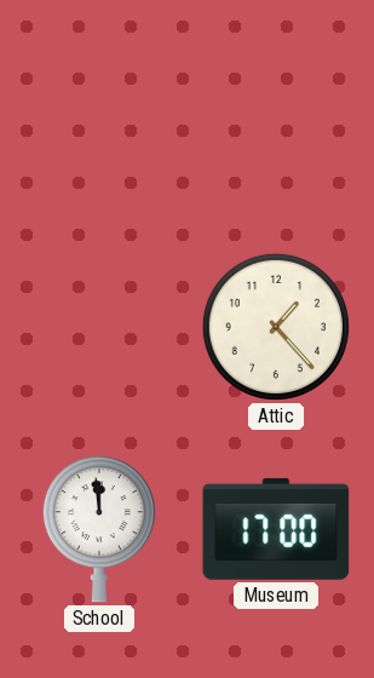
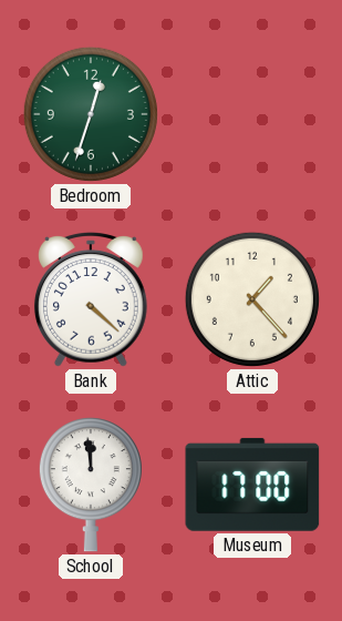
Bedroom: none -> 12:33
Bank: none -> 4:22
